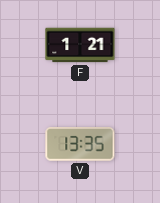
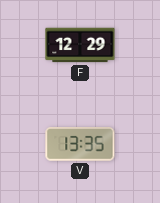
F: 1:21 -> 12:29
